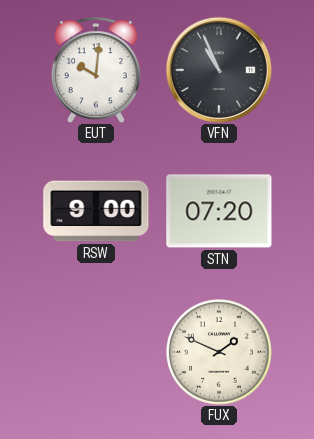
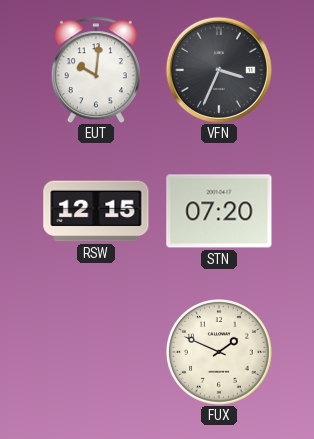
VFN: 10:56 -> 3:34
RSW: 9:00 -> 12:15
